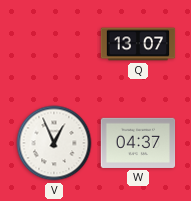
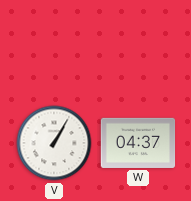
Q: 13:07 -> none
V: 12:56 -> 1:05
